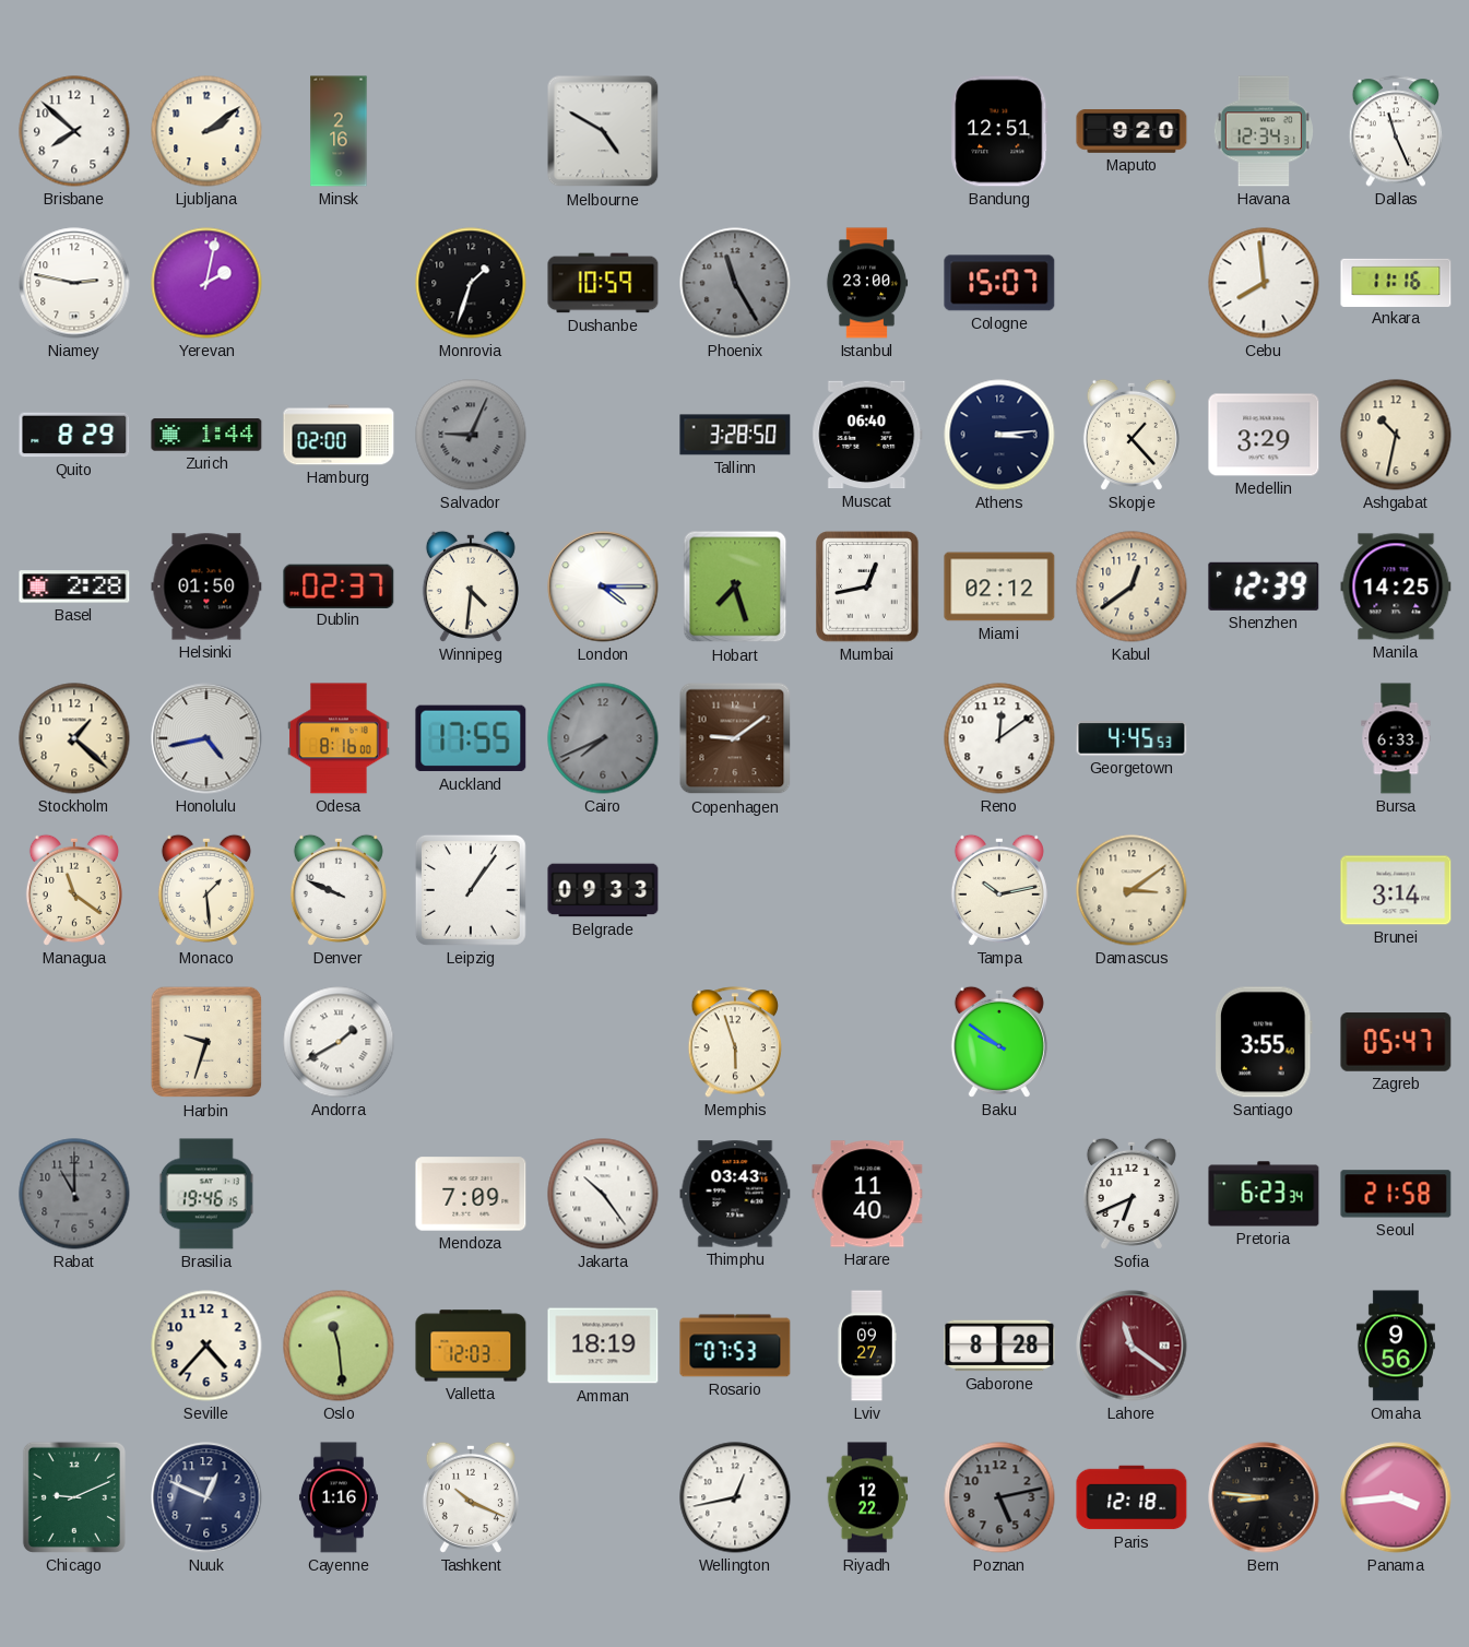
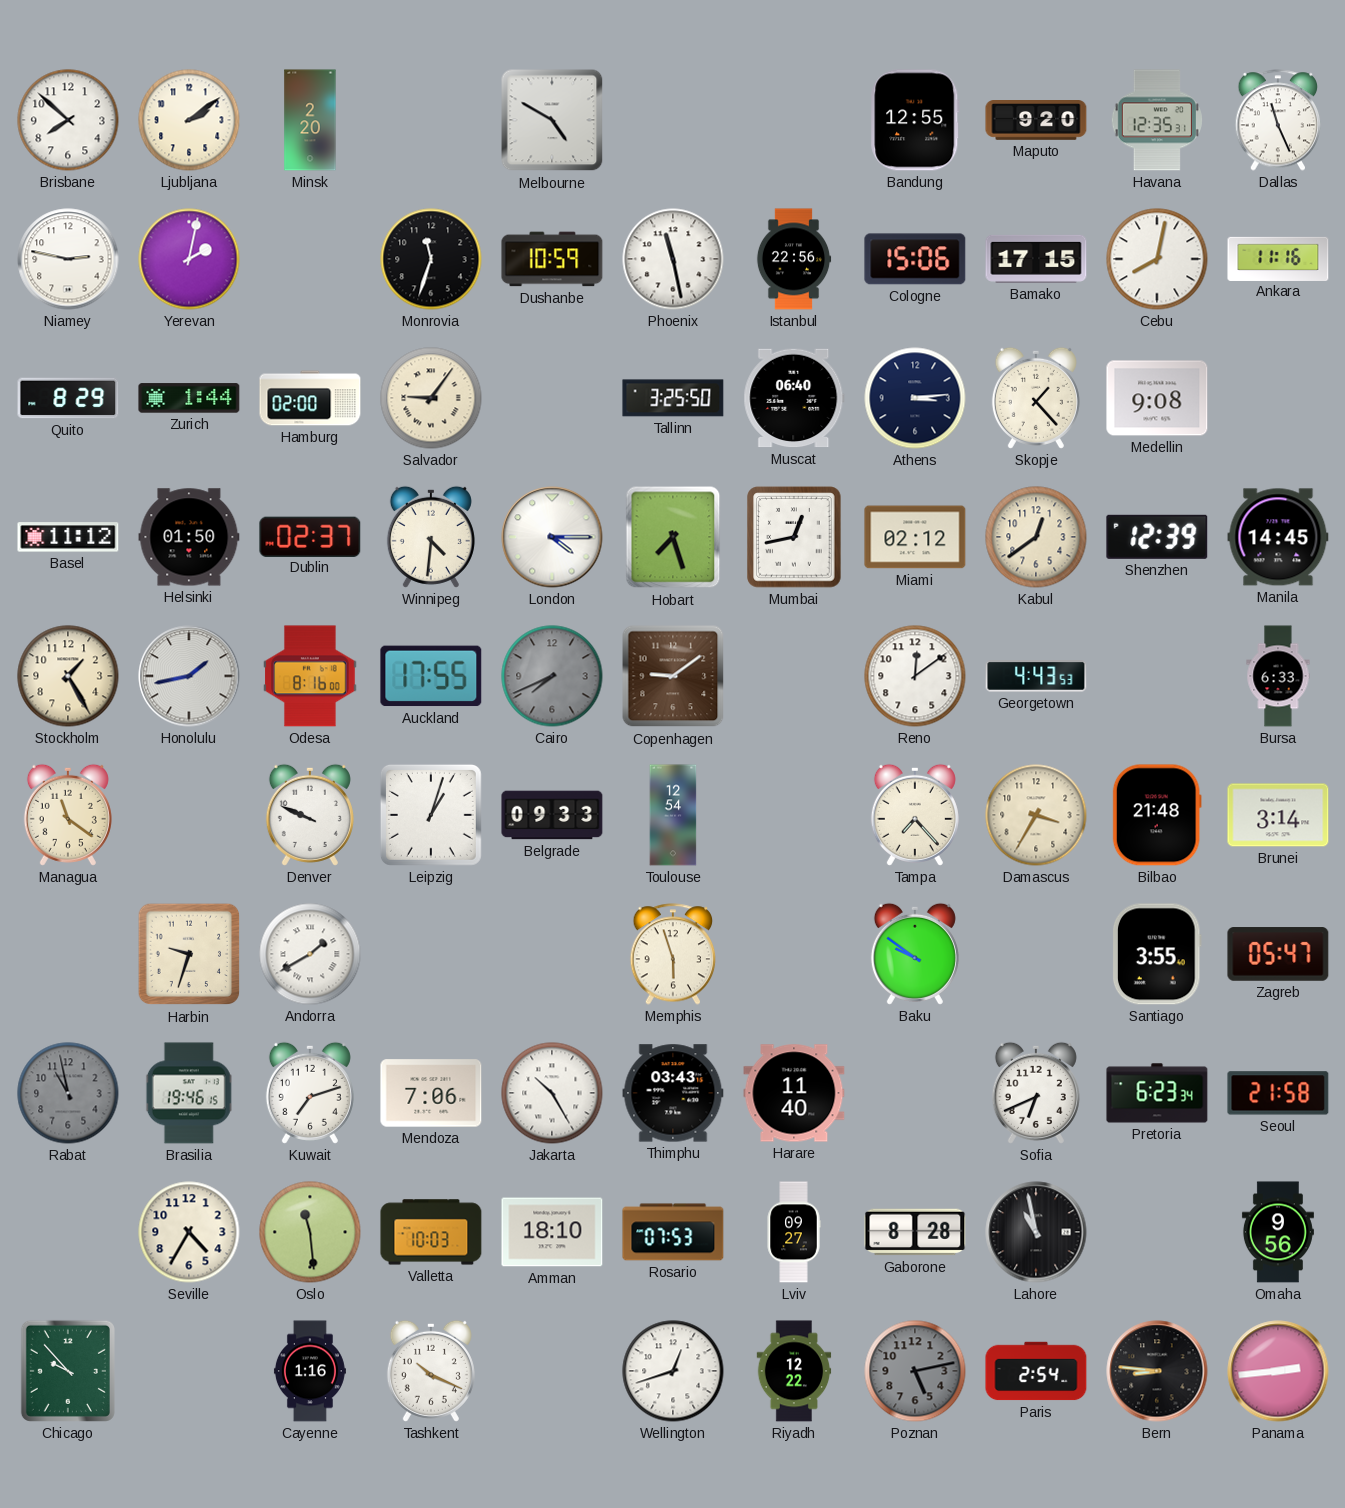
Minsk: 2:16 -> 2:20
Bandung: 12:51 -> 12:55
Havana: 12:34 -> 12:35
Monrovia: 1:33 -> 11:33
Phoenix: 11:25 -> 11:28
Phoenix dial: grey -> white
Istanbul: 23:00 -> 22:56
Cologne: 15:07 -> 15:06
Bamako: none -> 17:15
Cebu: 7:59 -> 8:02
Salvador: 9:04 -> 9:06
Salvador dial: grey -> cream
Tallinn: 3:28 -> 3:25
Medellin: 3:29 -> 9:08
Ashgabat: 10:32 -> none
Basel: 2:28 -> 11:12
Manila: 14:25 -> 14:45
Stockholm: 1:22 -> 1:25
Honolulu: 4:43 -> 1:43
Georgetown: 4:45 -> 4:43
Monaco: 1:29 -> none
Leipzig: 1:06 -> 1:03
Toulouse: none -> 12:54
Tampa: 10:13 -> 7:23
Damascus: 3:09 -> 3:35
Bilbao: none -> 21:48
Rabat: 11:00 -> 10:58
Kuwait: none -> 7:12
Mendoza: 7:09 -> 7:06
Jakarta: 10:24 -> 10:25
Seville: 4:37 -> 4:35
Valletta: 12:03 -> 10:03
Amman: 18:19 -> 18:10
Lahore: 11:21 -> 10:58
Lahore dial: burgundy -> black
Chicago: 9:11 -> 9:53
Nuuk: 12:49 -> none
Wellington: 12:43 -> 12:42
Paris: 12:18 -> 2:54
Panama: 3:44 -> 2:44
